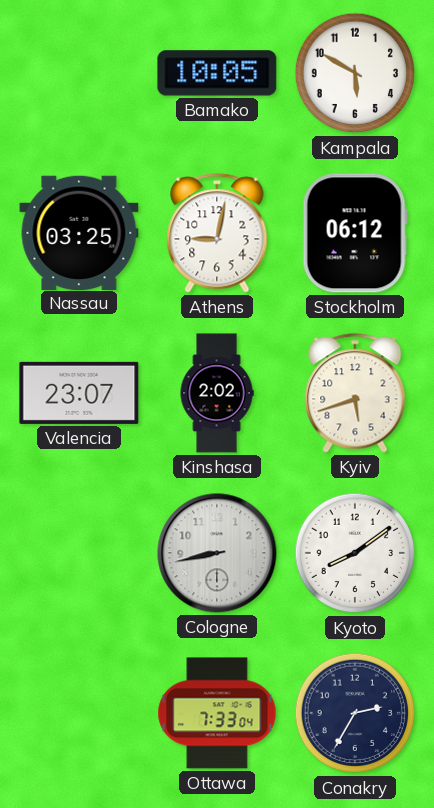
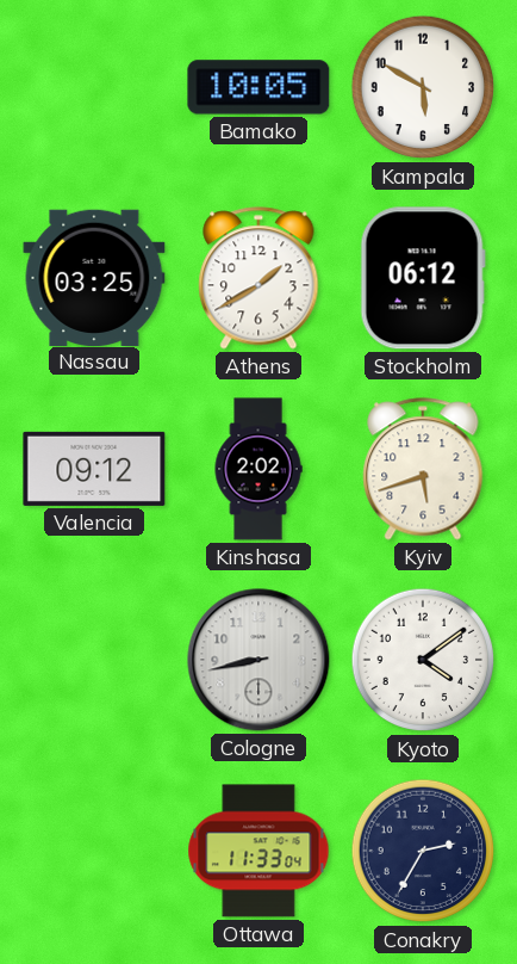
Athens: 9:02 -> 1:40
Valencia: 23:07 -> 09:12
Kyoto: 8:09 -> 4:09
Ottawa: 7:33 -> 11:33
